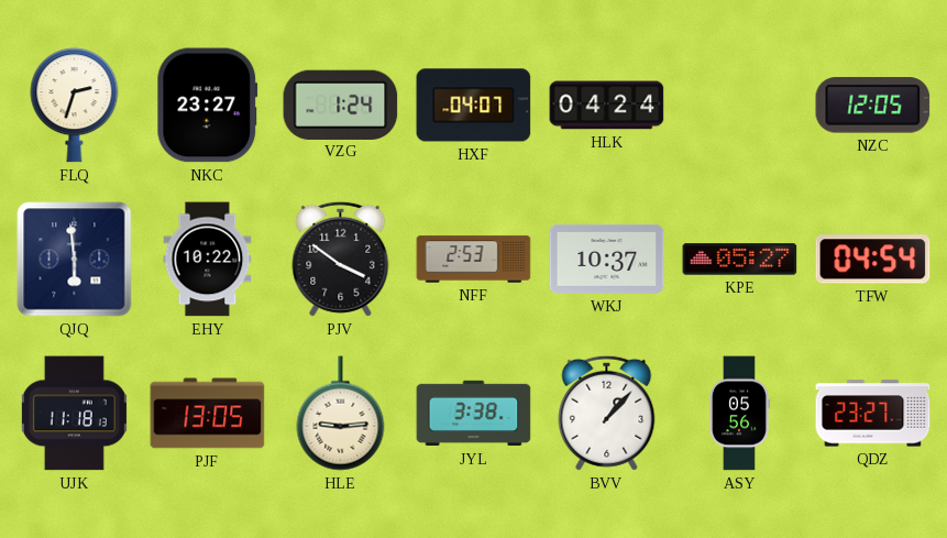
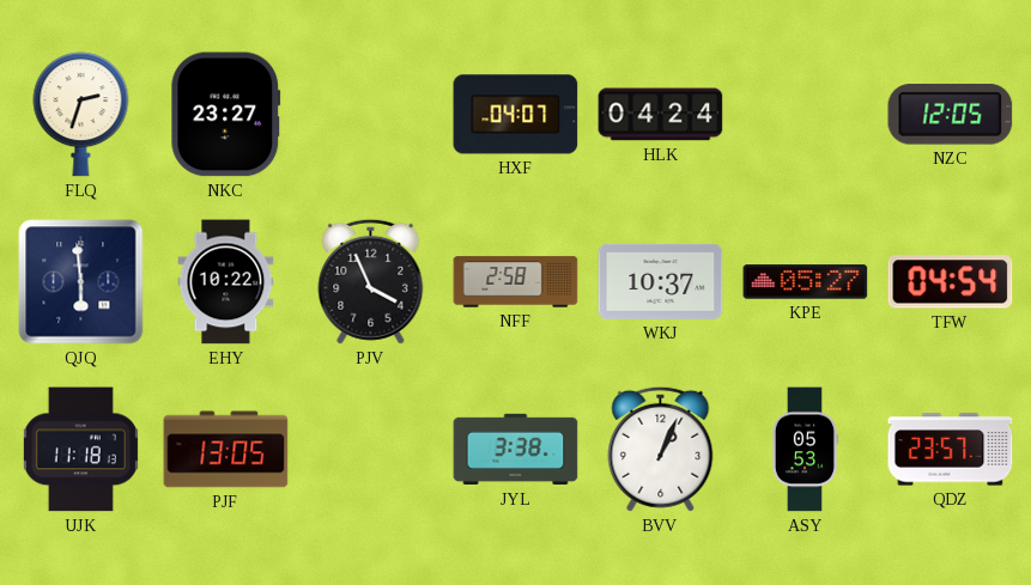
VZG: 1:24 -> none
PJV: 3:51 -> 3:56
NFF: 2:53 -> 2:58
HLE: 9:14 -> none
BVV: 1:07 -> 1:04
ASY: 05:56 -> 05:53
QDZ: 23:27 -> 23:57
